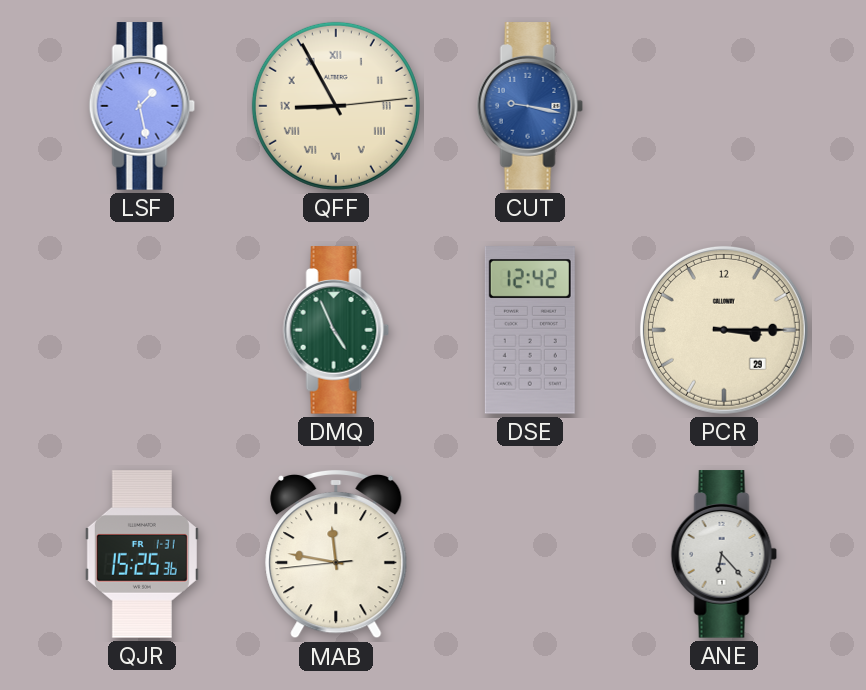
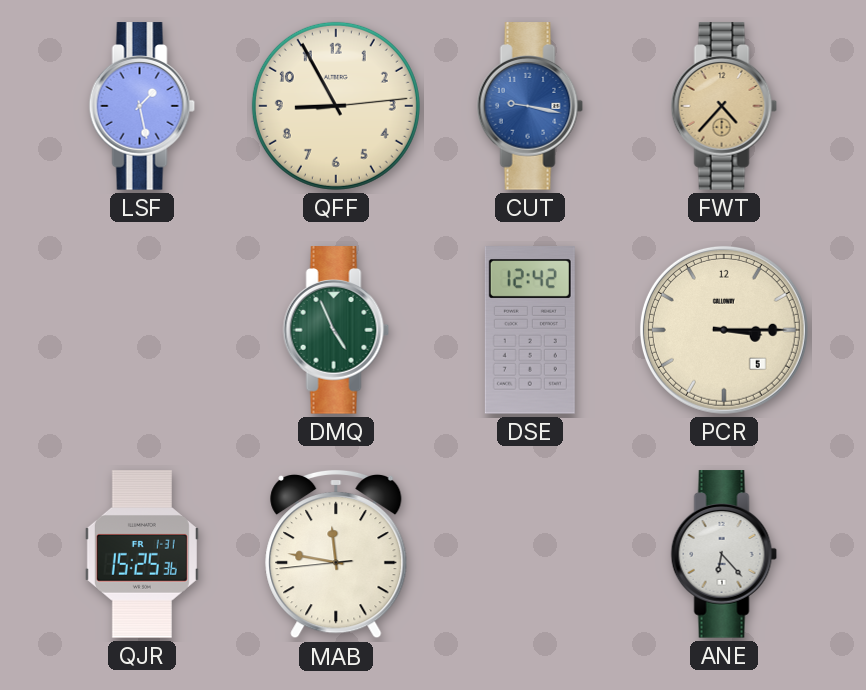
QFF numerals: Roman -> Arabic
FWT: none -> 4:37
PCR date: 29 -> 5
